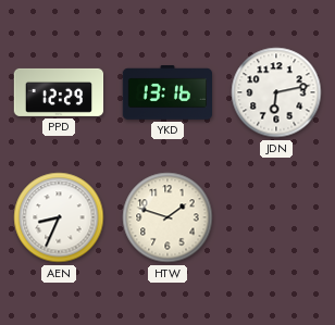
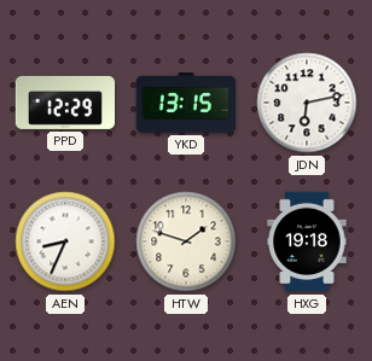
YKD: 13:16 -> 13:15
HXG: none -> 19:18
